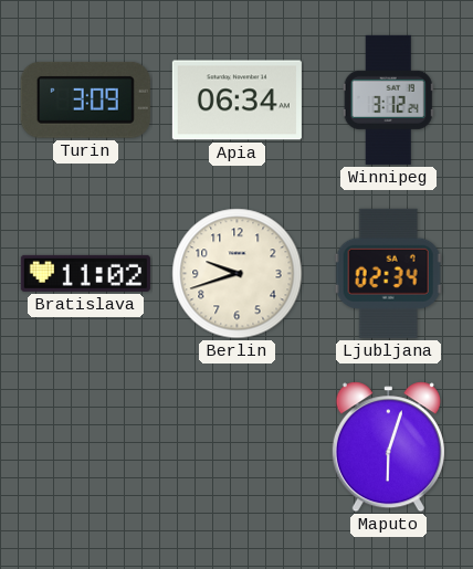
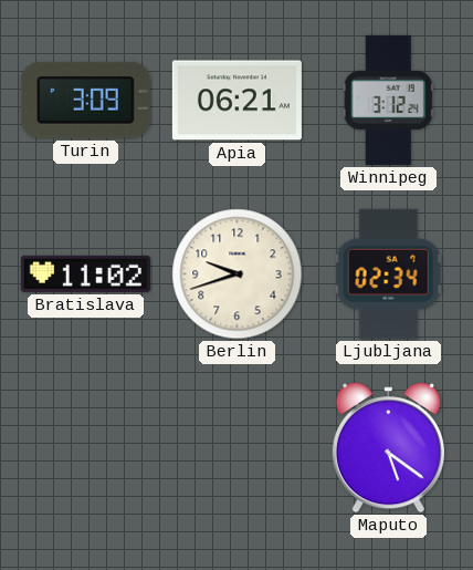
Apia: 06:34 -> 06:21
Maputo: 6:03 -> 5:21
